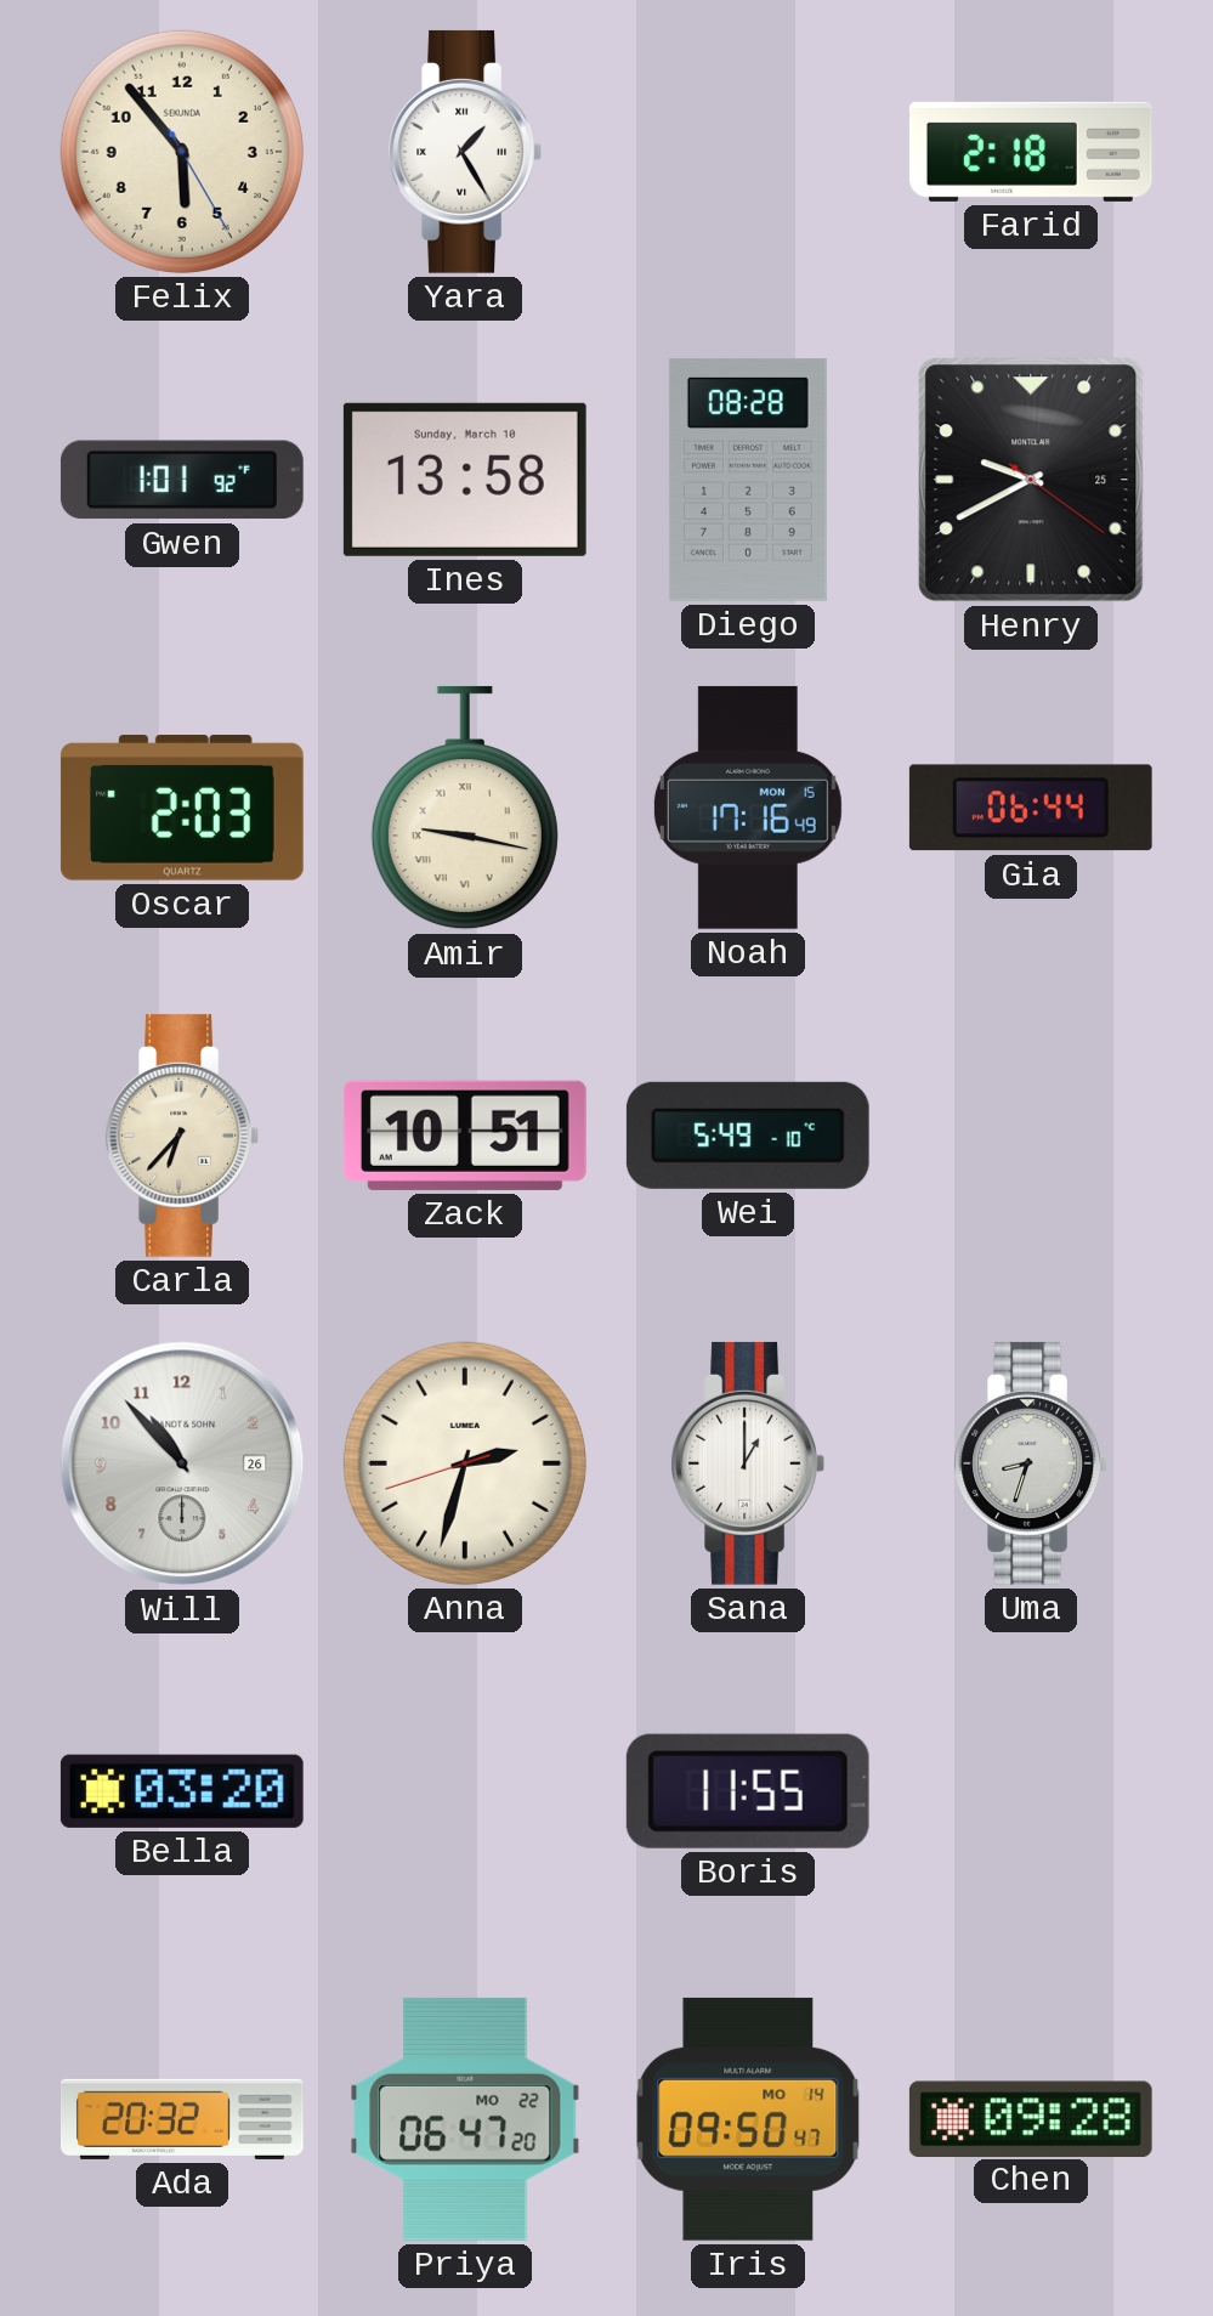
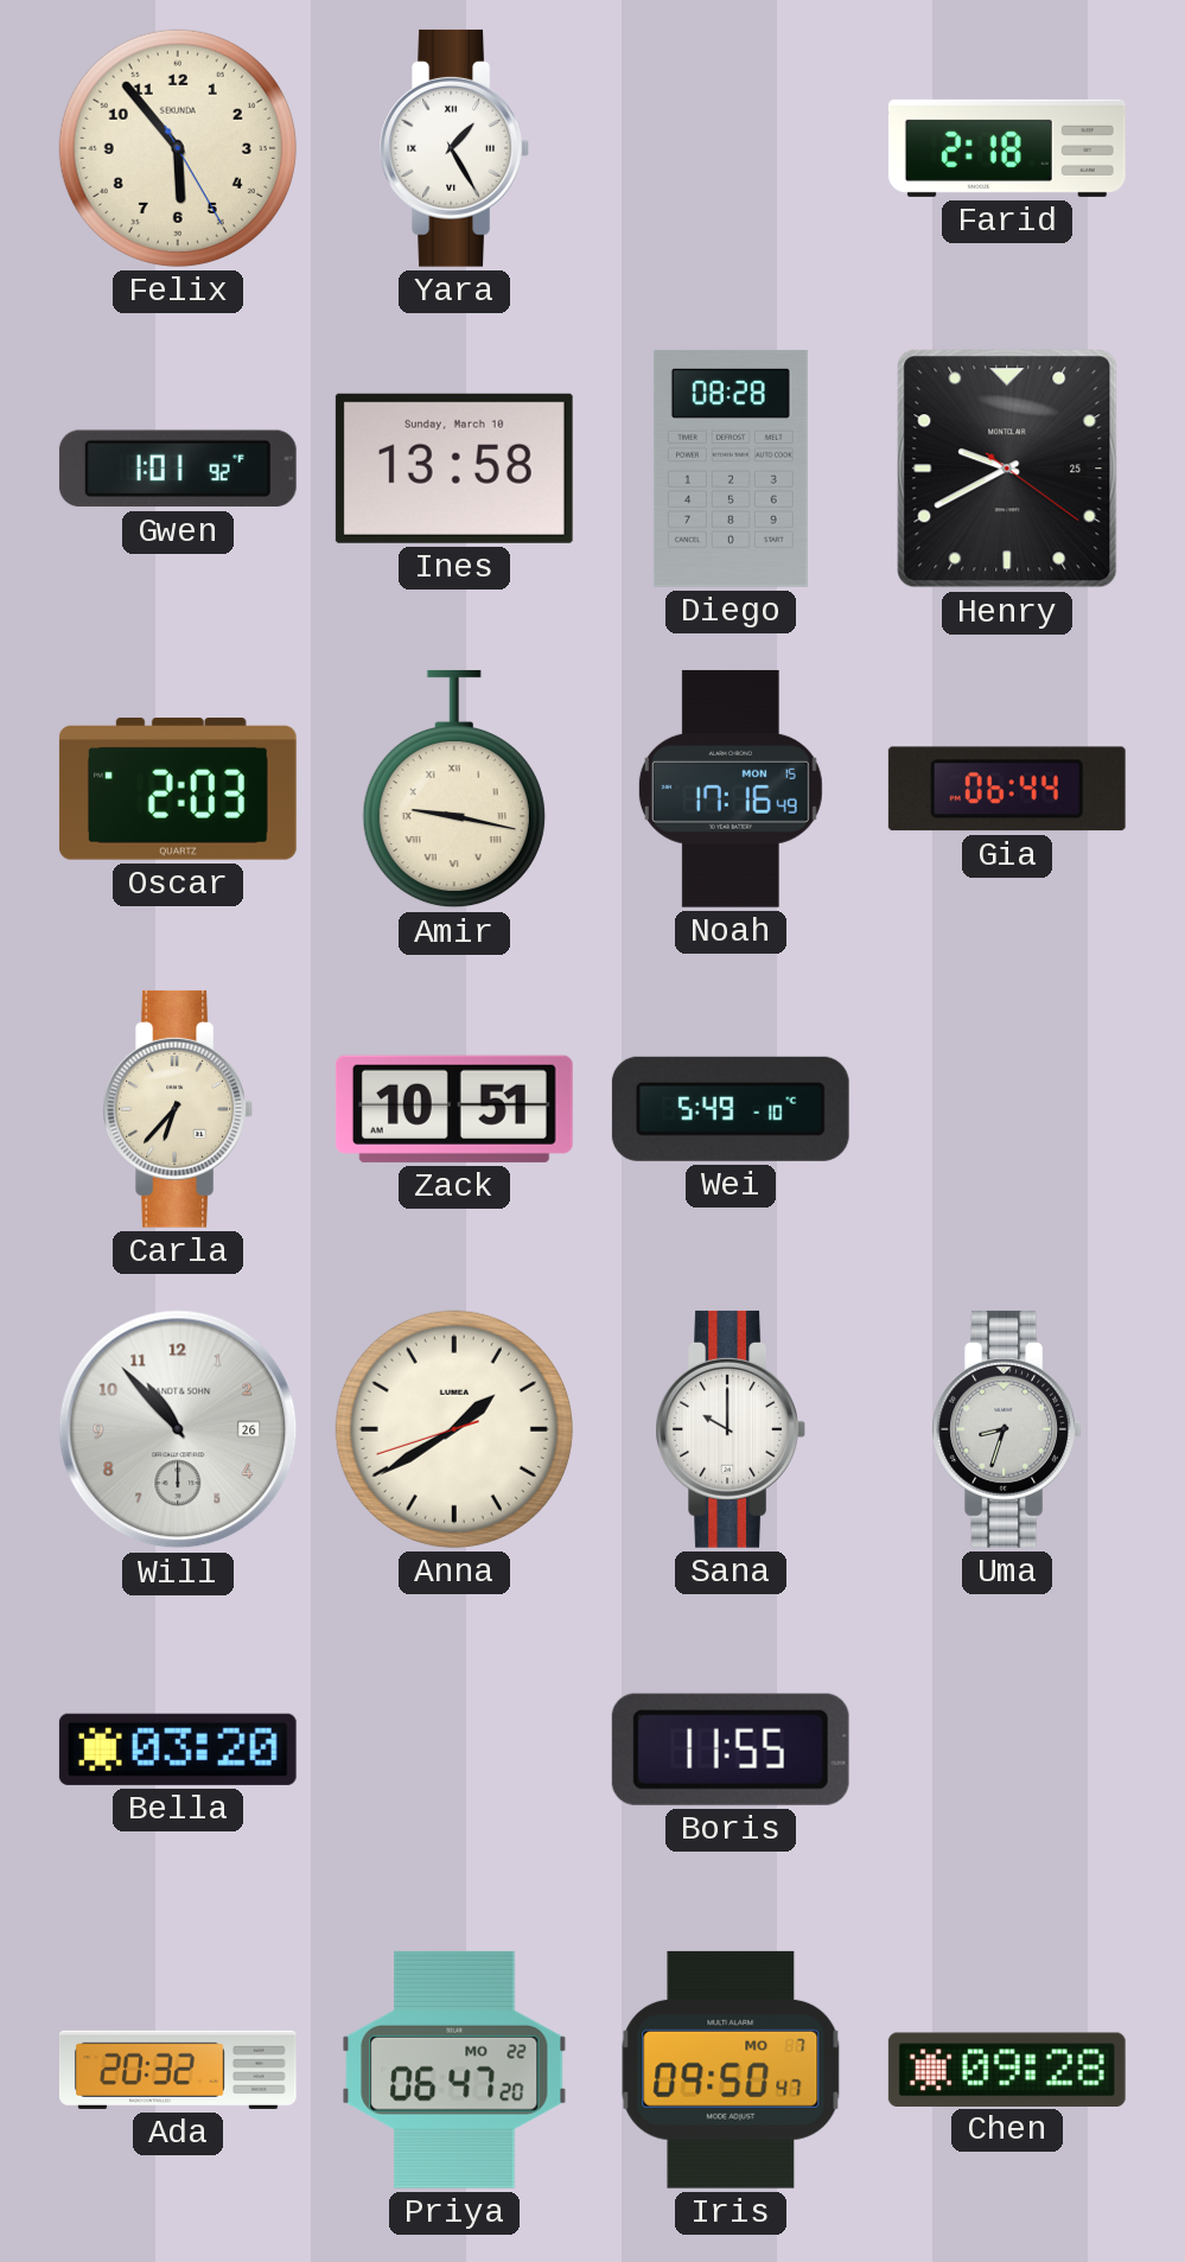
Anna: 2:32 -> 1:39
Sana: 1:00 -> 10:00
Iris date: MO 14 -> MO 7
